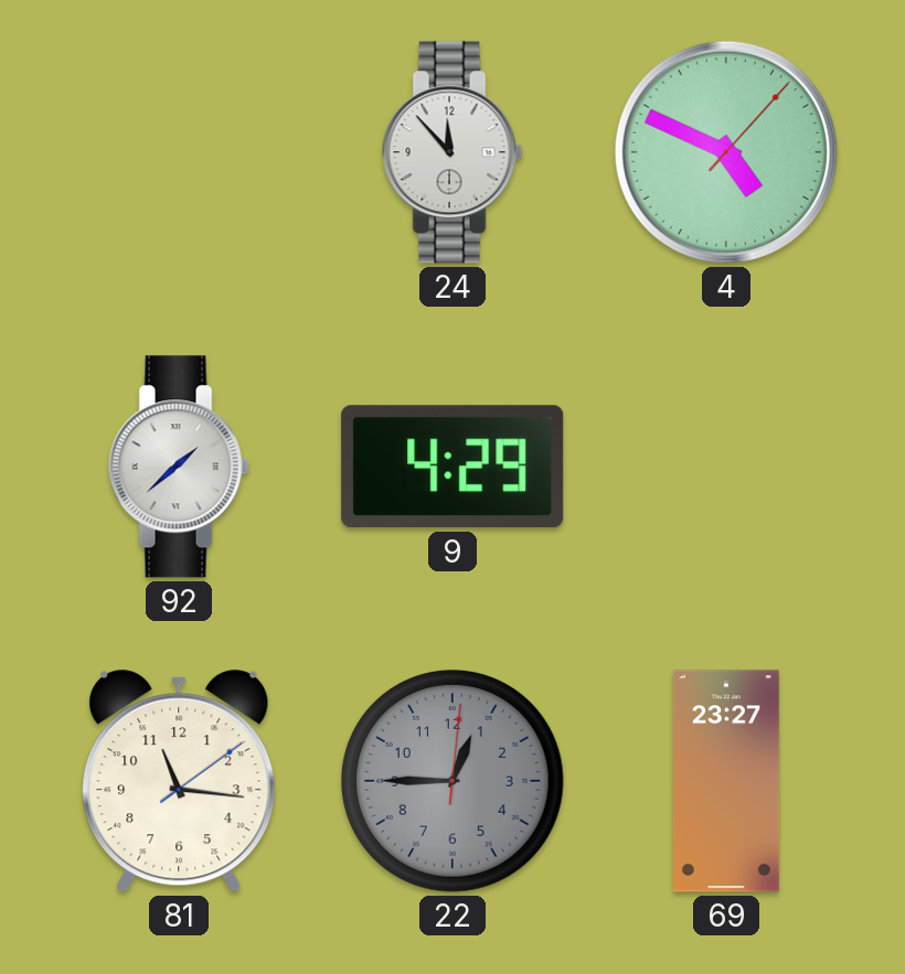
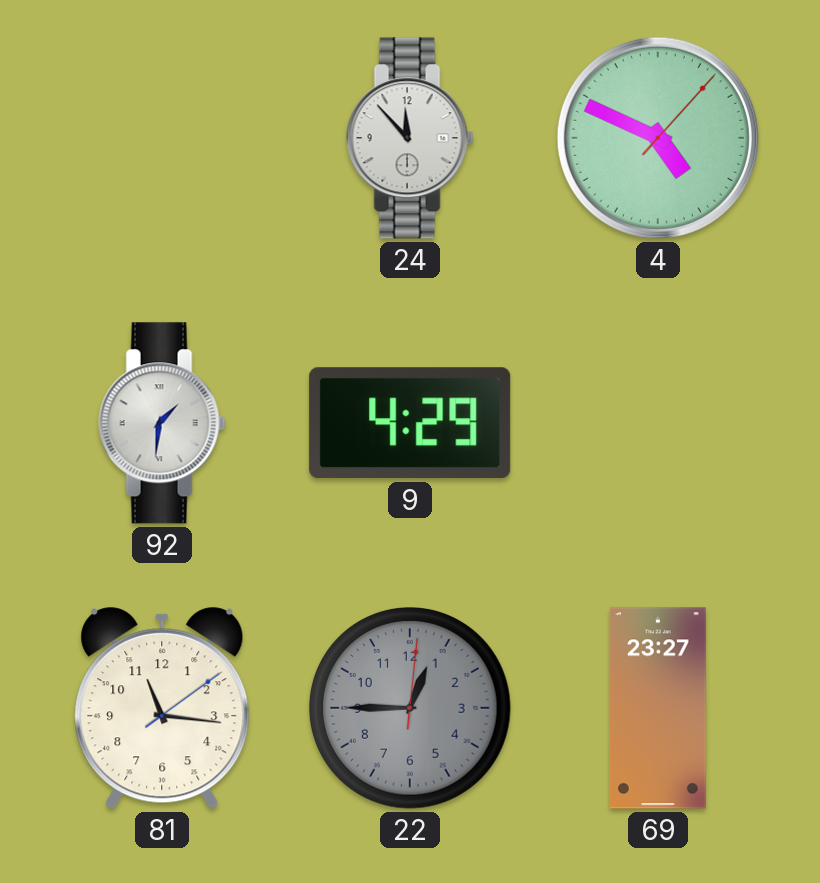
92: 1:38 -> 1:31
